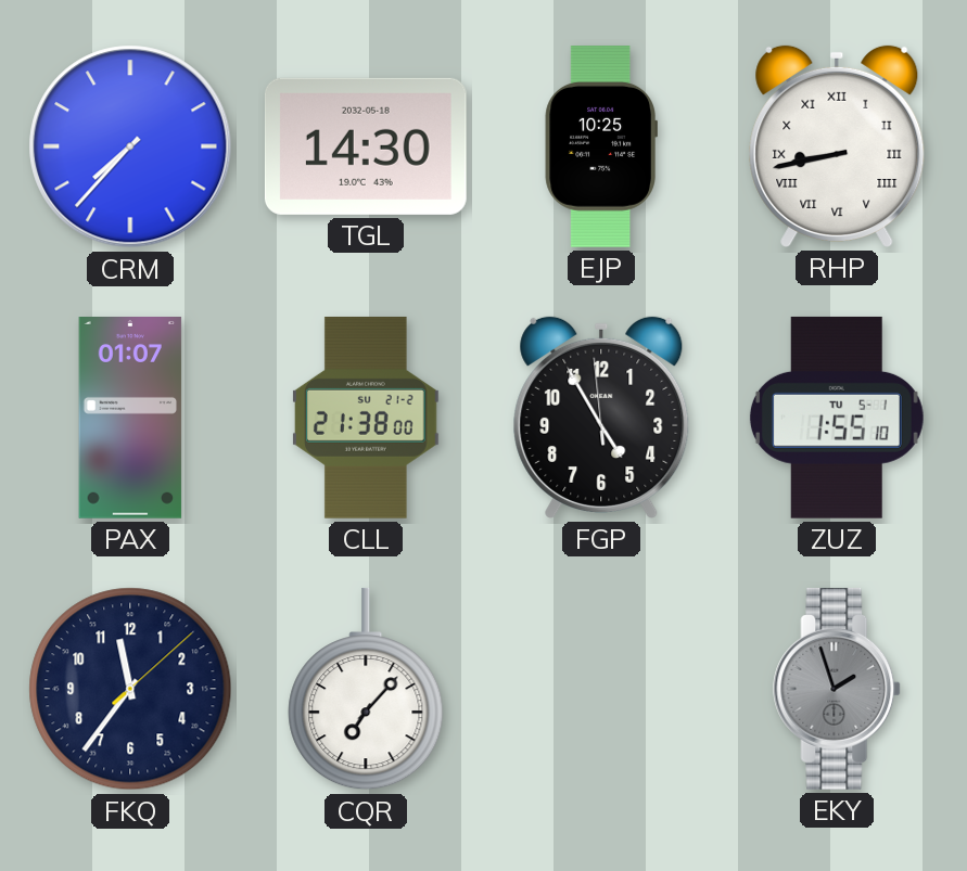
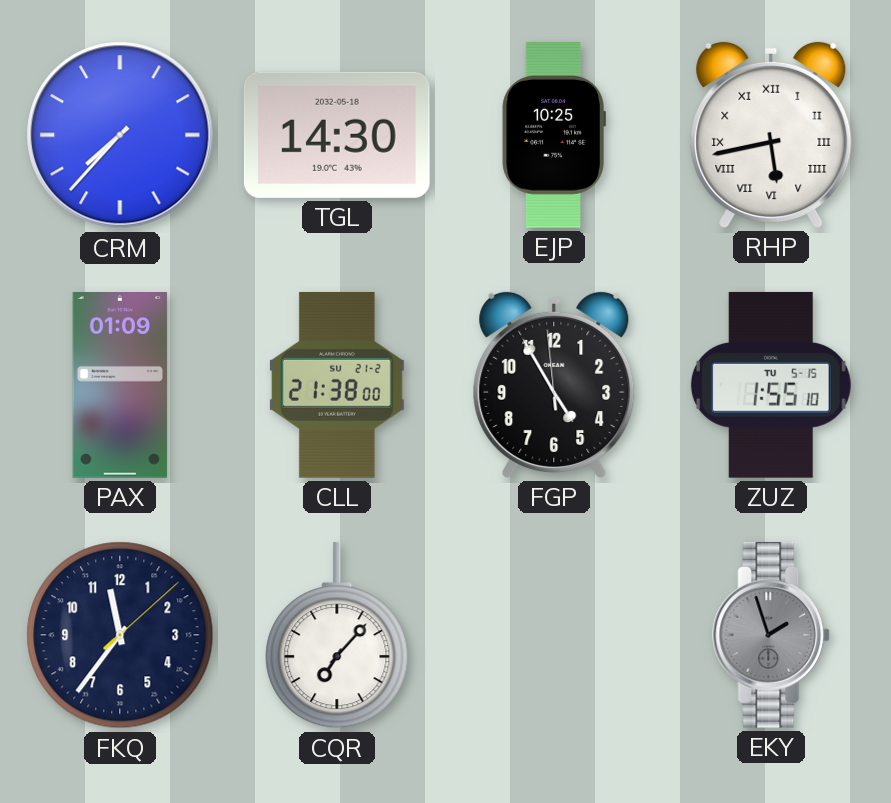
RHP: 8:43 -> 5:43
PAX: 01:07 -> 01:09
ZUZ date: TU 5-1 -> TU 5-15
